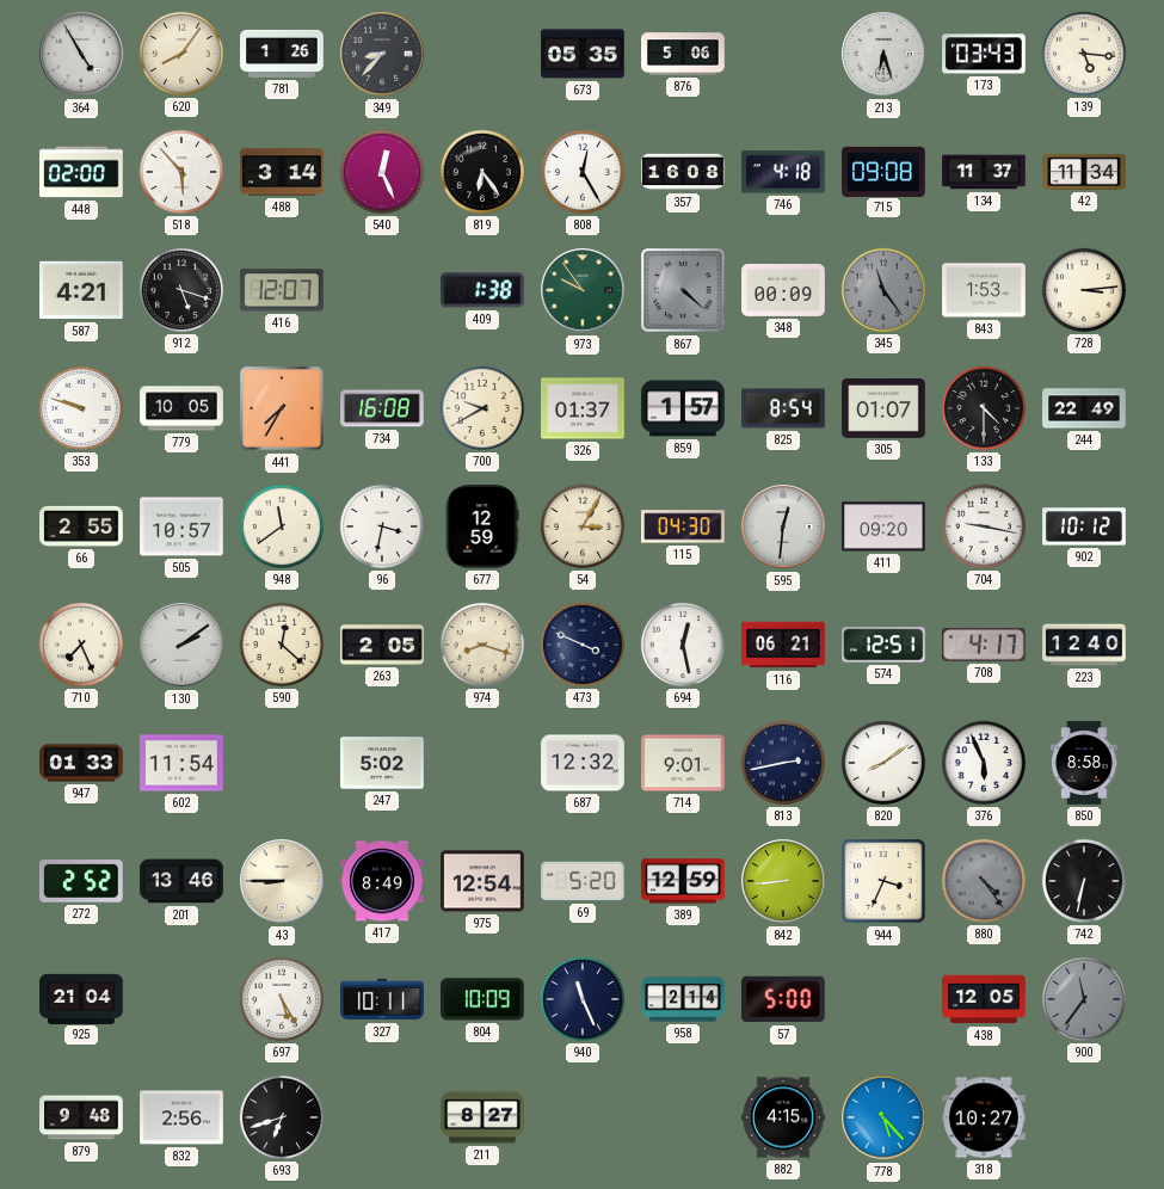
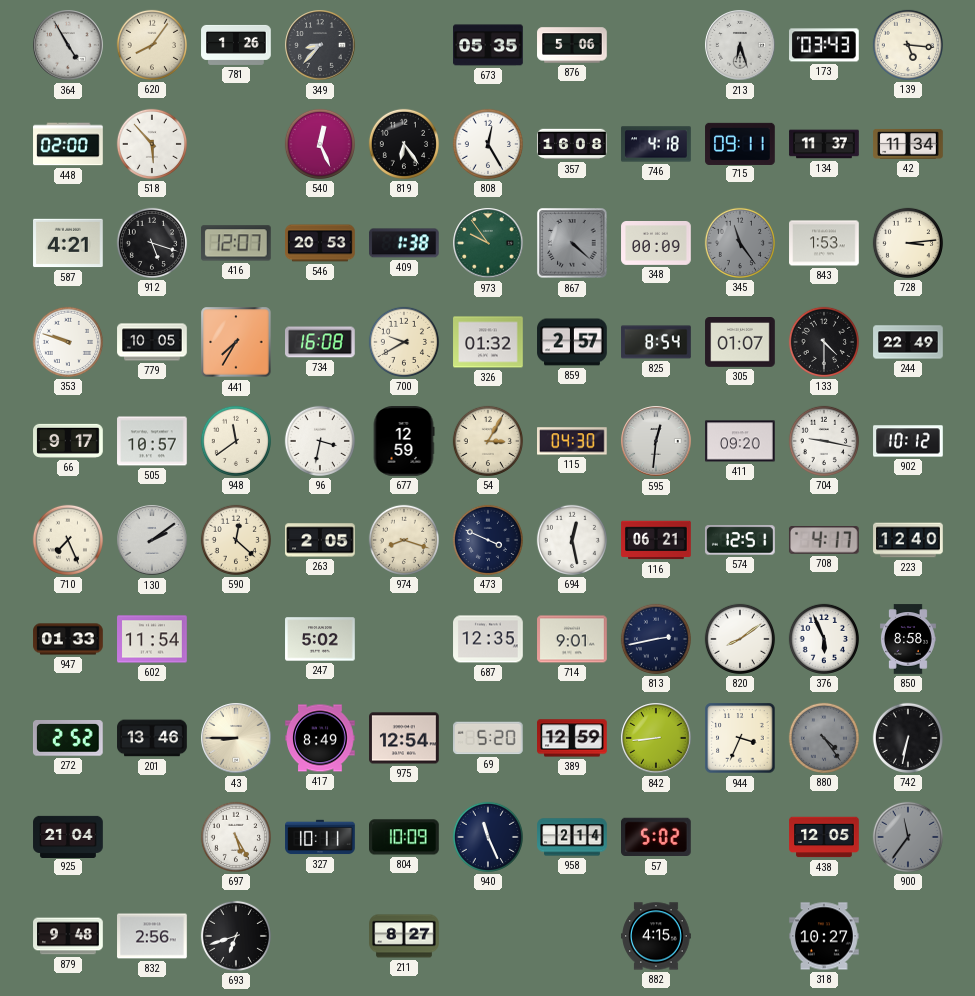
488: 3:14 -> none
715: 09:08 -> 09:11
546: none -> 20:53
326: 01:37 -> 01:32
859: 1:57 -> 2:57
66: 2:55 -> 9:17
687: 12:32 -> 12:35
57: 5:00 -> 5:02
778: 5:23 -> none
